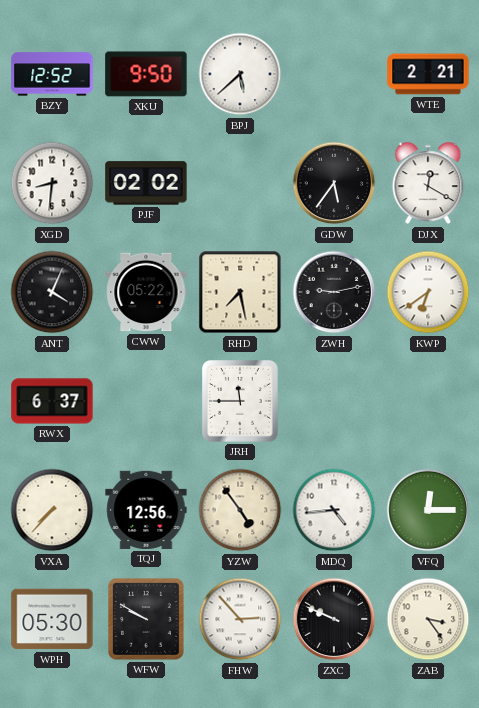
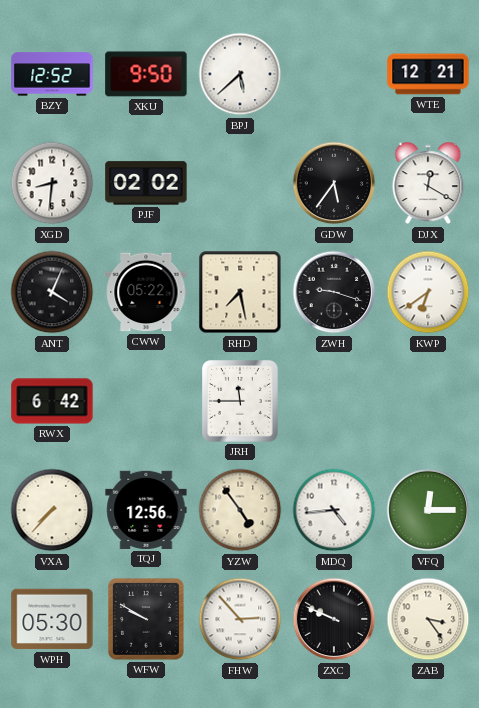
WTE: 2:21 -> 12:21
ZWH: 9:13 -> 9:18
RWX: 6:37 -> 6:42
